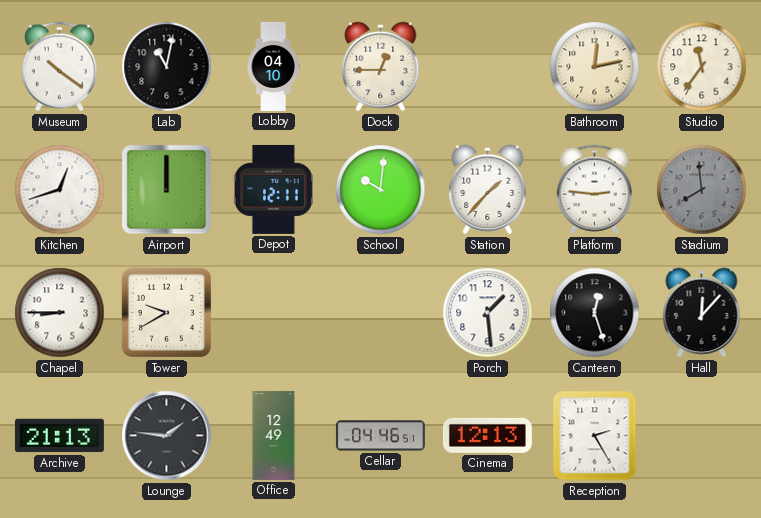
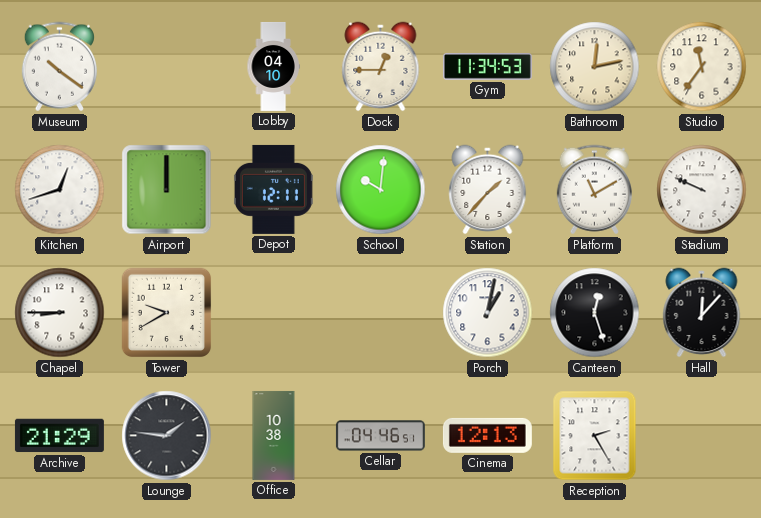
Lab: 11:02 -> none
Gym: none -> 11:34
Platform: 2:46 -> 11:10
Stadium: 7:59 -> 9:49
Stadium dial: grey -> white
Porch: 1:29 -> 1:02
Archive: 21:13 -> 21:29
Office: 12:49 -> 10:38
